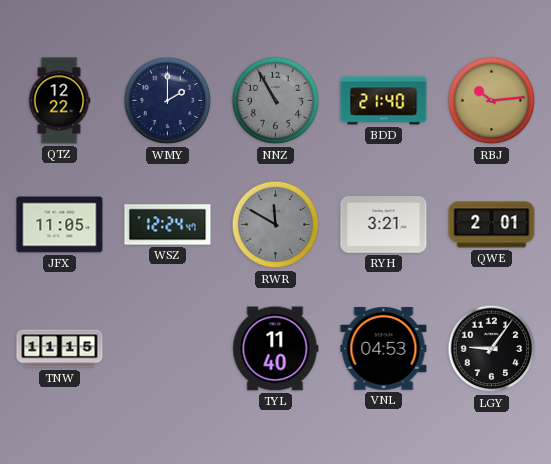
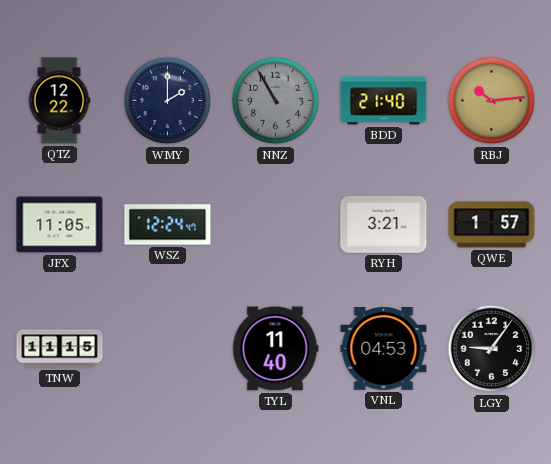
RWR: 11:50 -> none
QWE: 2:01 -> 1:57
